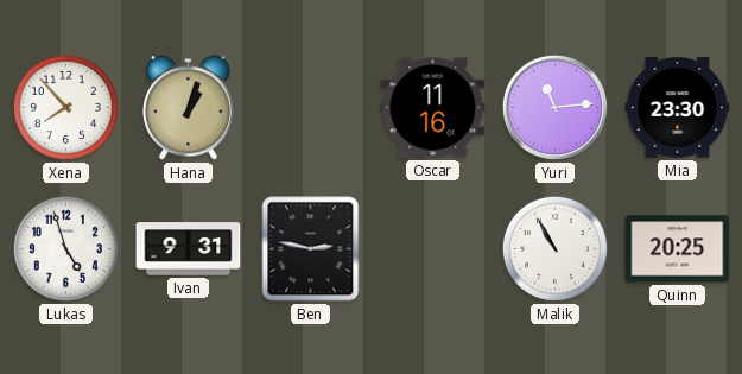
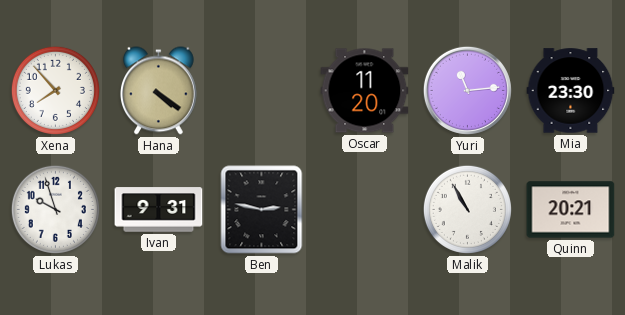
Hana: 1:03 -> 4:21
Oscar: 11:16 -> 11:20
Lukas: 4:57 -> 9:57
Quinn: 20:25 -> 20:21
